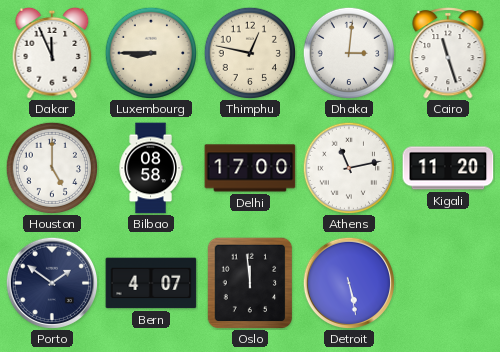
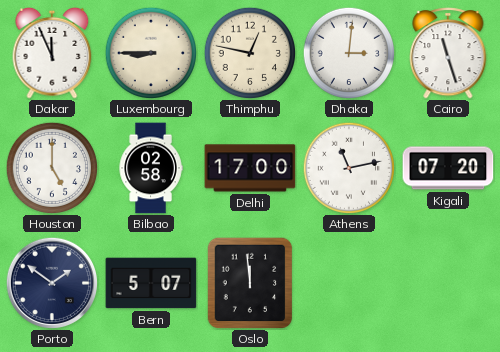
Bilbao: 08:58 -> 02:58
Kigali: 11:20 -> 07:20
Bern: 4:07 -> 5:07
Detroit: 5:28 -> none
